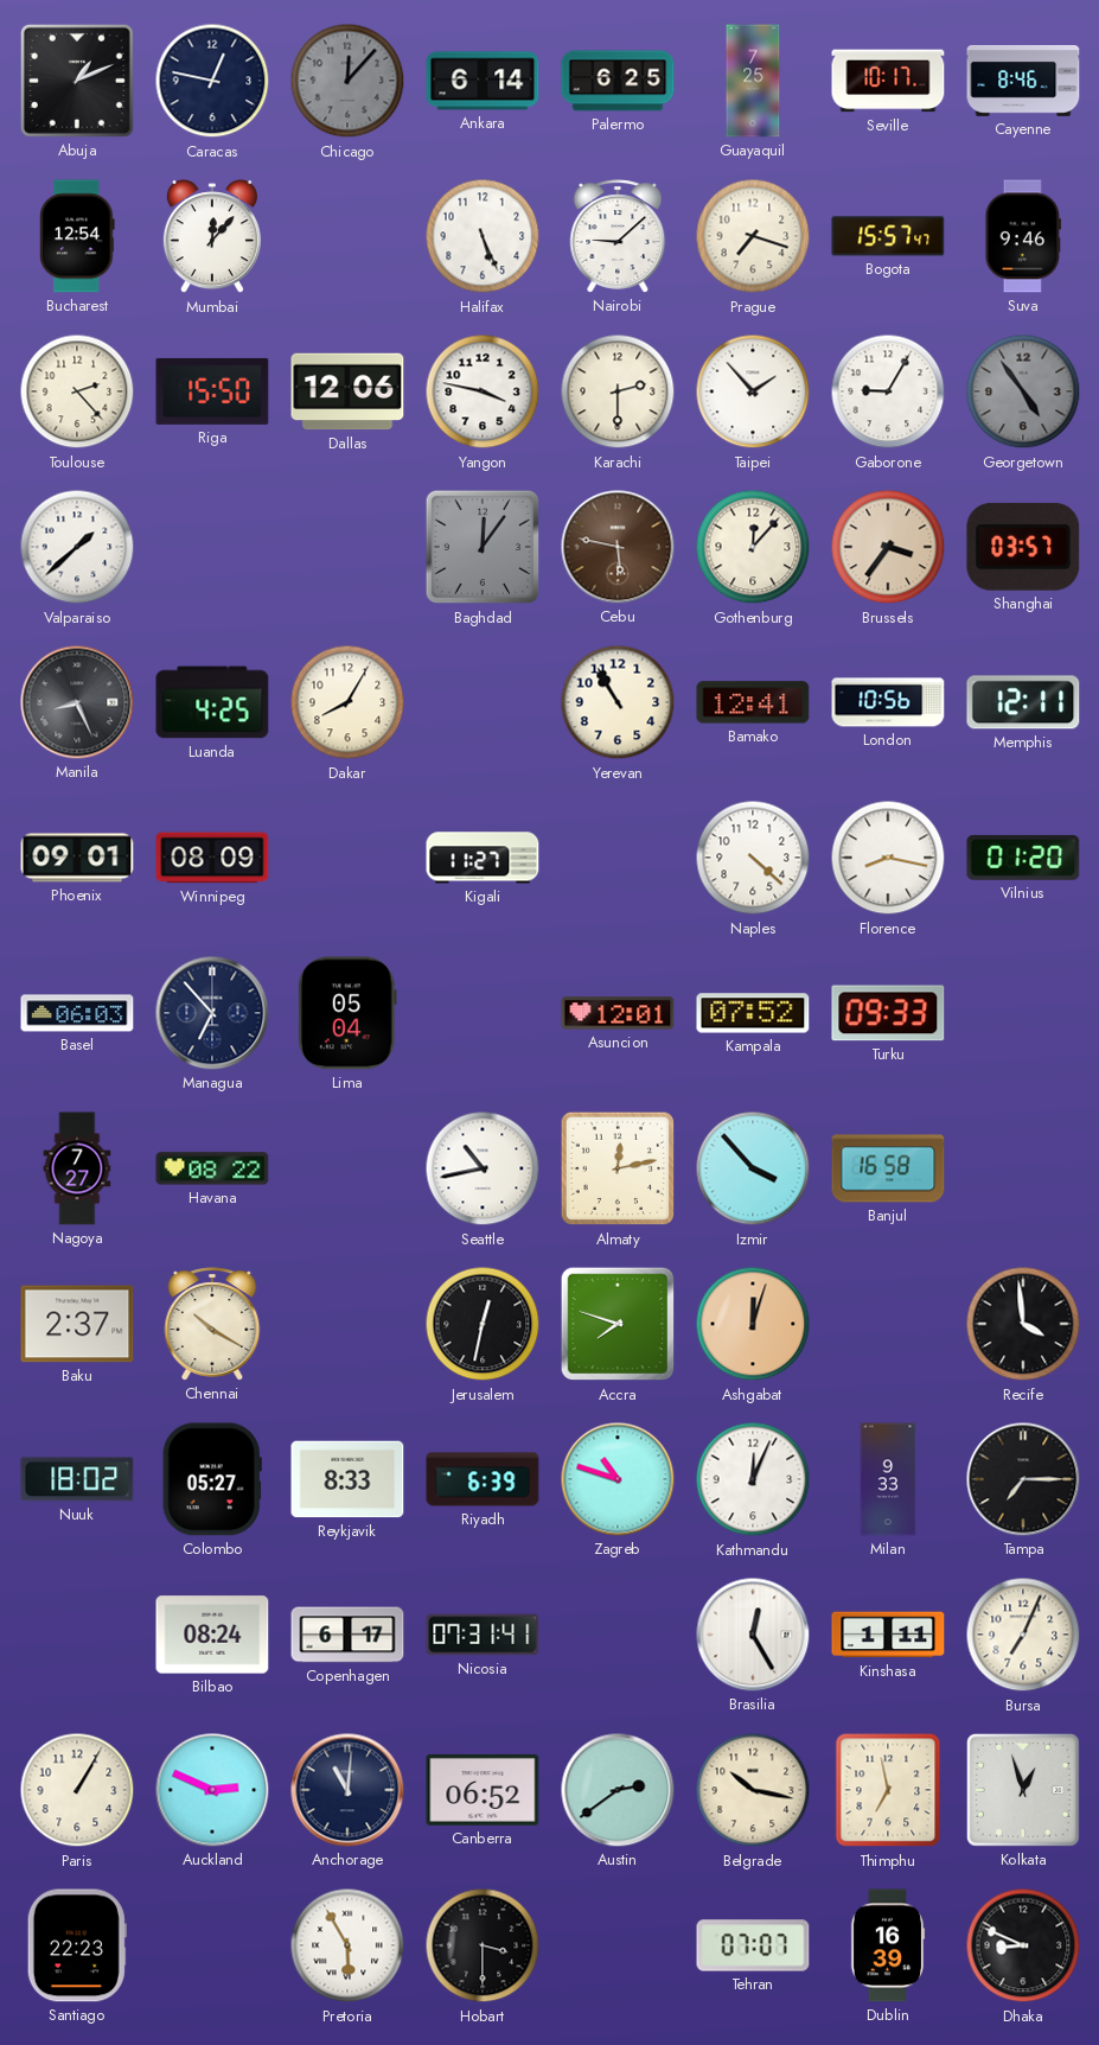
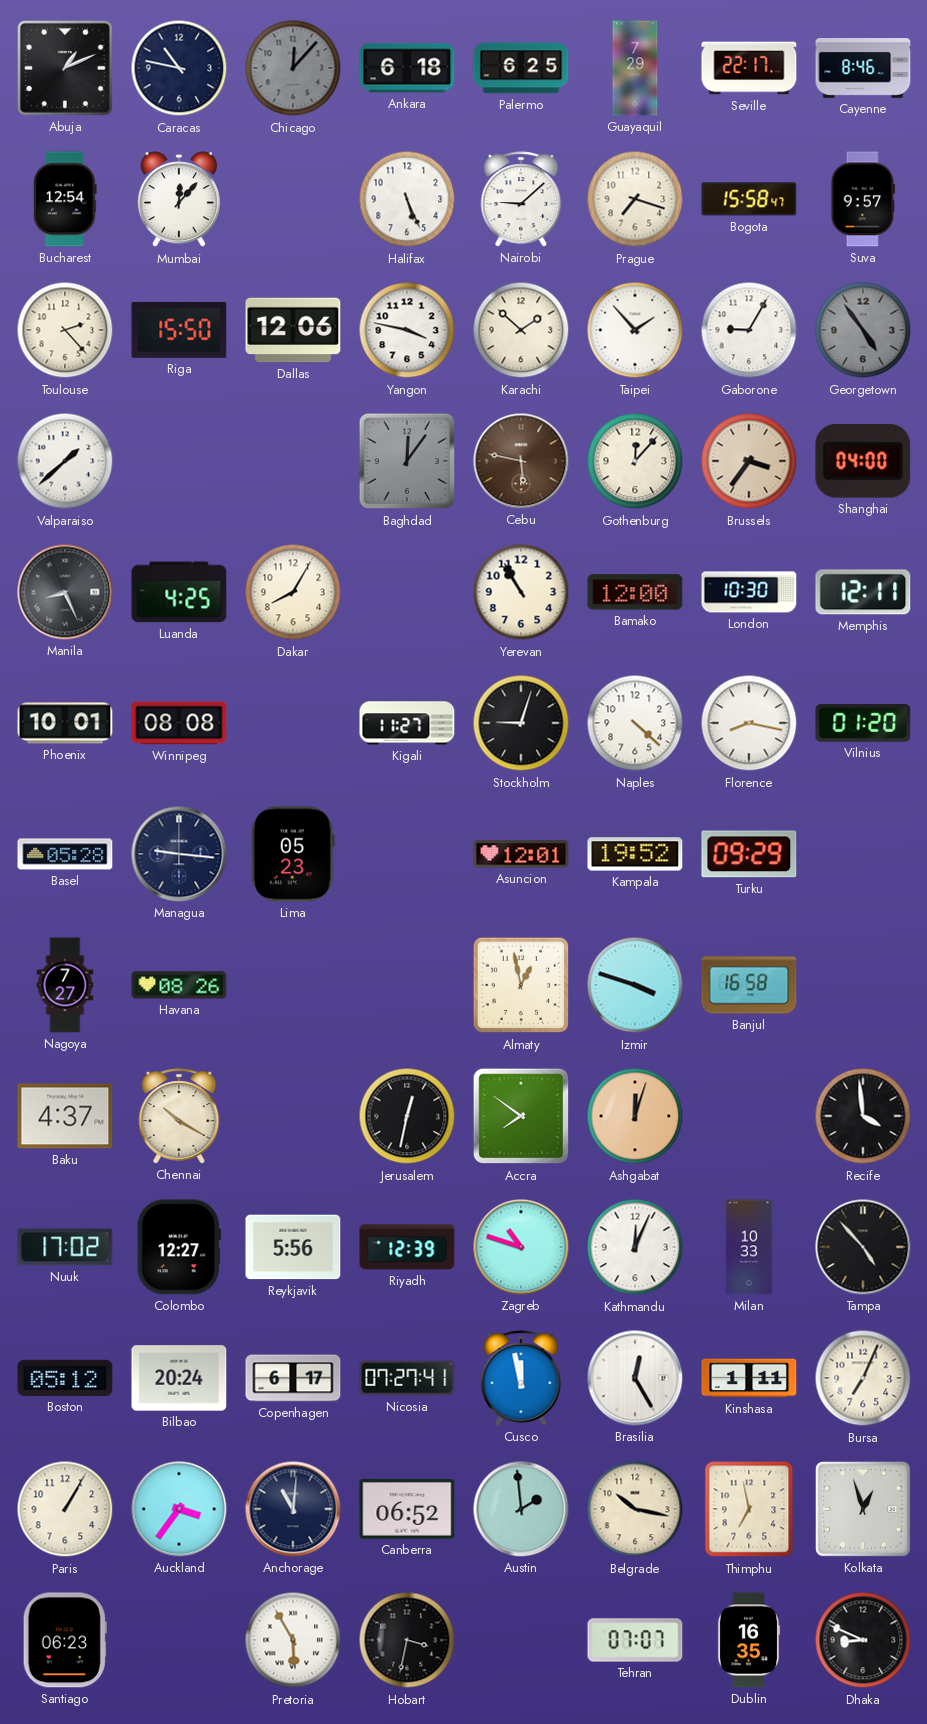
Caracas: 12:47 -> 10:47
Ankara: 6:14 -> 6:18
Guayaquil: 7:25 -> 7:29
Seville: 10:17 -> 22:17
Bogota: 15:57 -> 15:58
Suva: 9:46 -> 9:57
Karachi: 2:30 -> 1:52
Shanghai: 03:57 -> 04:00
Bamako: 12:41 -> 12:00
London: 10:56 -> 10:30
Phoenix: 09:01 -> 10:01
Winnipeg: 08:09 -> 08:08
Stockholm: none -> 9:03
Basel: 06:03 -> 05:28
Managua: 6:53 -> 9:16
Lima: 05:04 -> 05:23
Kampala: 07:52 -> 19:52
Turku: 09:33 -> 09:29
Havana: 08:22 -> 08:26
Seattle: 10:43 -> none
Almaty: 12:13 -> 12:58
Izmir: 3:53 -> 3:48
Baku: 2:37 -> 4:37
Accra: 7:48 -> 7:51
Nuuk: 18:02 -> 17:02
Colombo: 05:27 -> 12:27
Reykjavik: 8:33 -> 5:56
Riyadh: 6:39 -> 12:39
Milan: 9:33 -> 10:33
Tampa: 7:15 -> 4:53
Boston: none -> 05:12
Bilbao: 08:24 -> 20:24
Nicosia: 07:31 -> 07:27
Cusco: none -> 11:58
Auckland: 2:49 -> 3:36
Austin: 2:39 -> 1:59
Santiago: 22:23 -> 06:23
Hobart: 3:30 -> 3:32
Dublin: 16:39 -> 16:35
